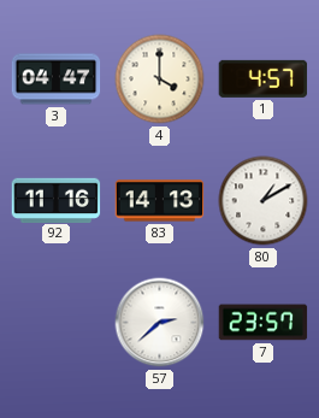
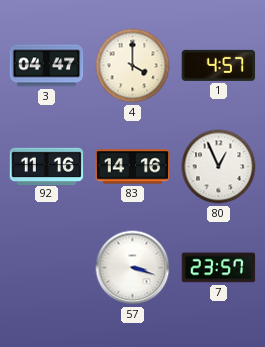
83: 14:13 -> 14:16
80: 1:10 -> 12:56
57: 2:38 -> 3:18
